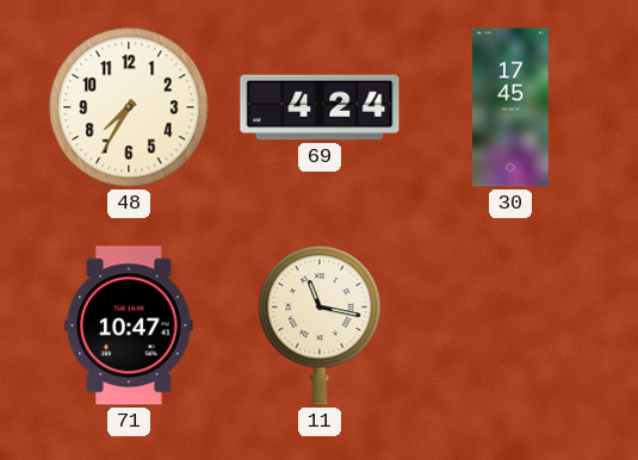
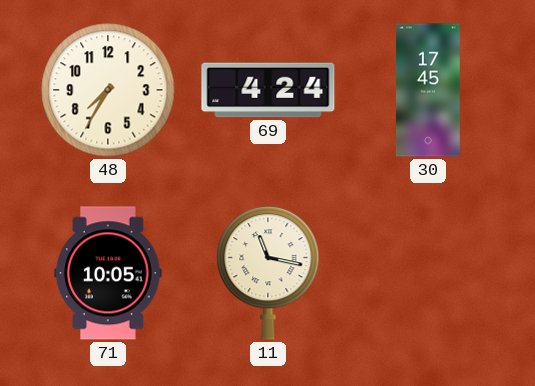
71: 10:47 -> 10:05
